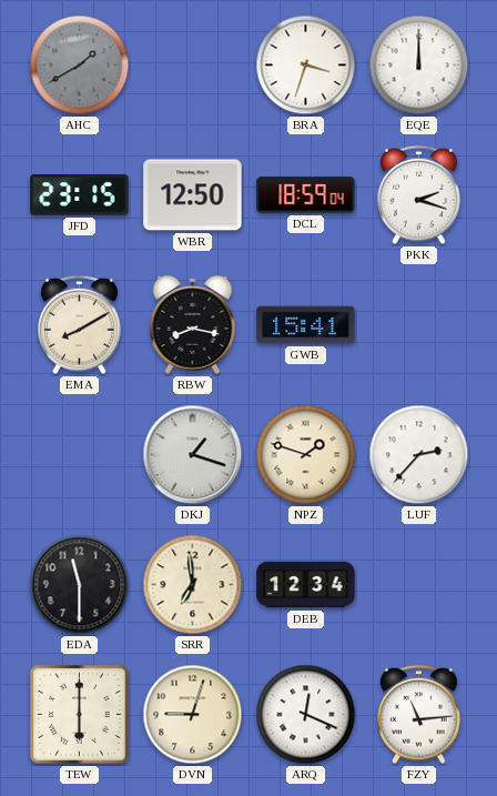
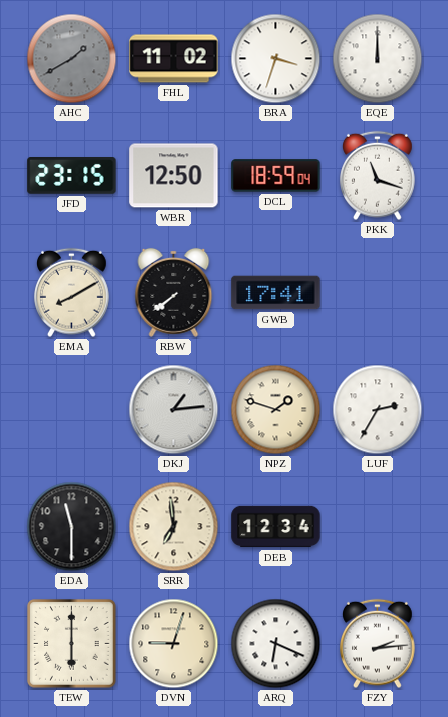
FHL: none -> 11:02
PKK: 2:18 -> 11:18
RBW: 8:17 -> 7:39
GWB: 15:41 -> 17:41
DKJ: 1:18 -> 1:14
LUF: 2:37 -> 2:35
ARQ: 12:19 -> 6:19
FZY: 11:14 -> 2:14
